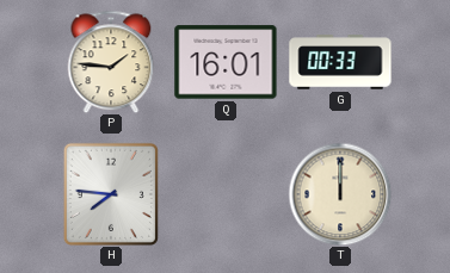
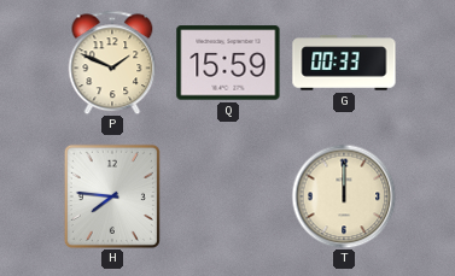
P: 1:46 -> 1:49
Q: 16:01 -> 15:59
